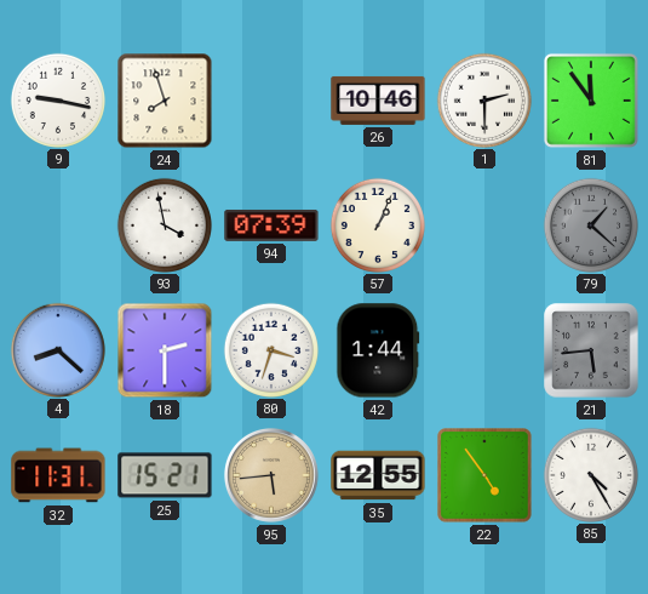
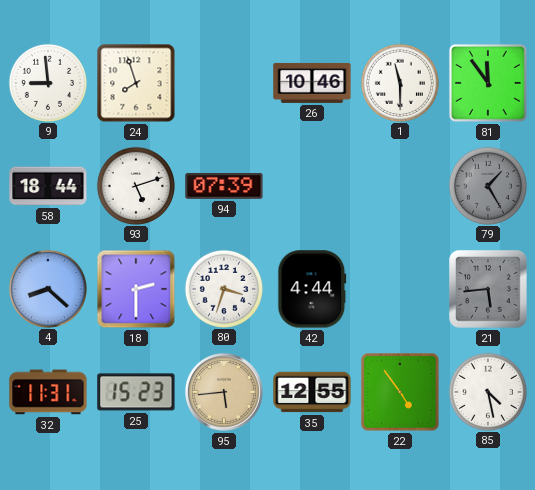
9: 9:17 -> 8:59
1: 2:30 -> 11:30
58: none -> 18:44
93: 3:58 -> 5:12
57: 1:04 -> none
79: 1:22 -> 1:25
42: 1:44 -> 4:44
25: 15:21 -> 15:23
85: 4:25 -> 4:28
